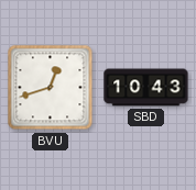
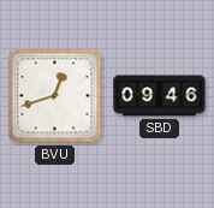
SBD: 10:43 -> 09:46
